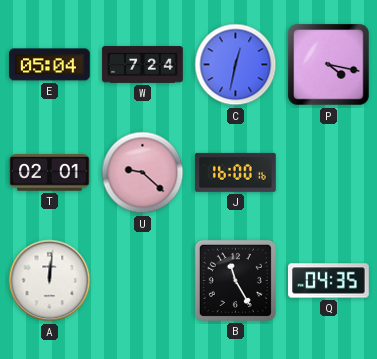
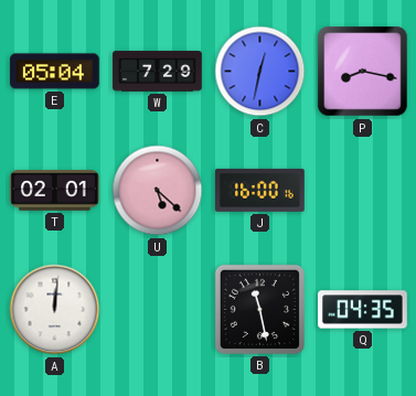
W: 7:24 -> 7:29
P: 4:17 -> 8:17
U: 9:22 -> 5:22
B: 11:25 -> 11:28
